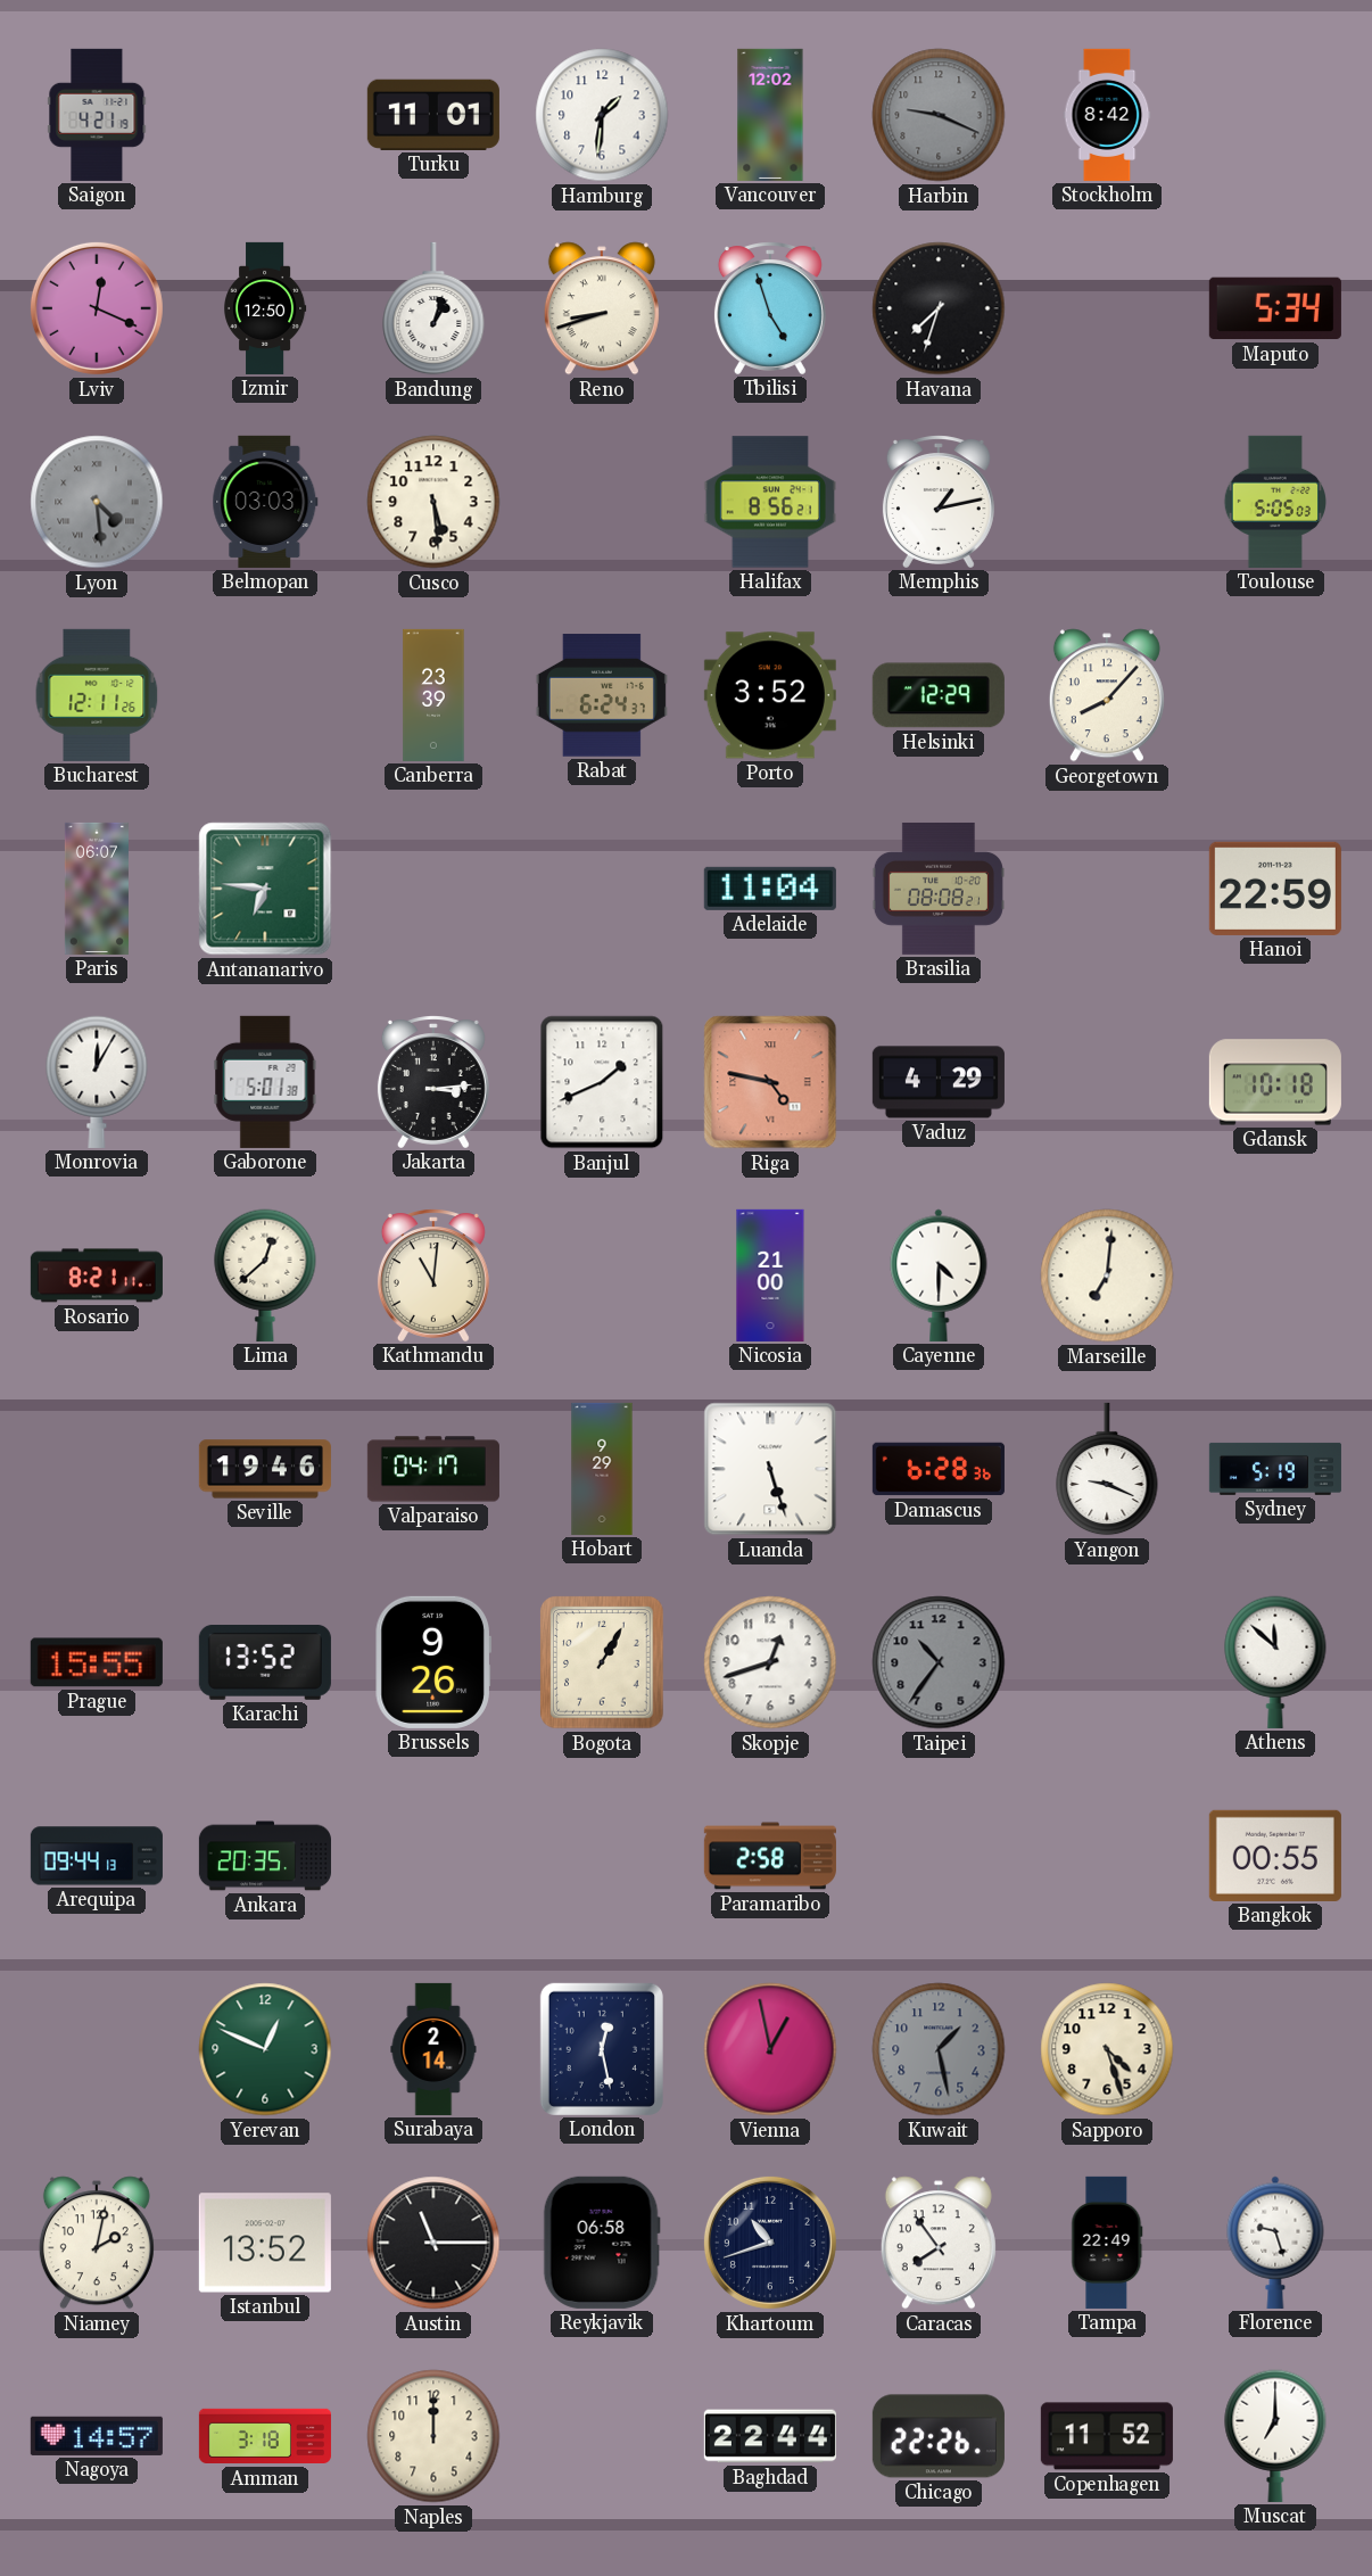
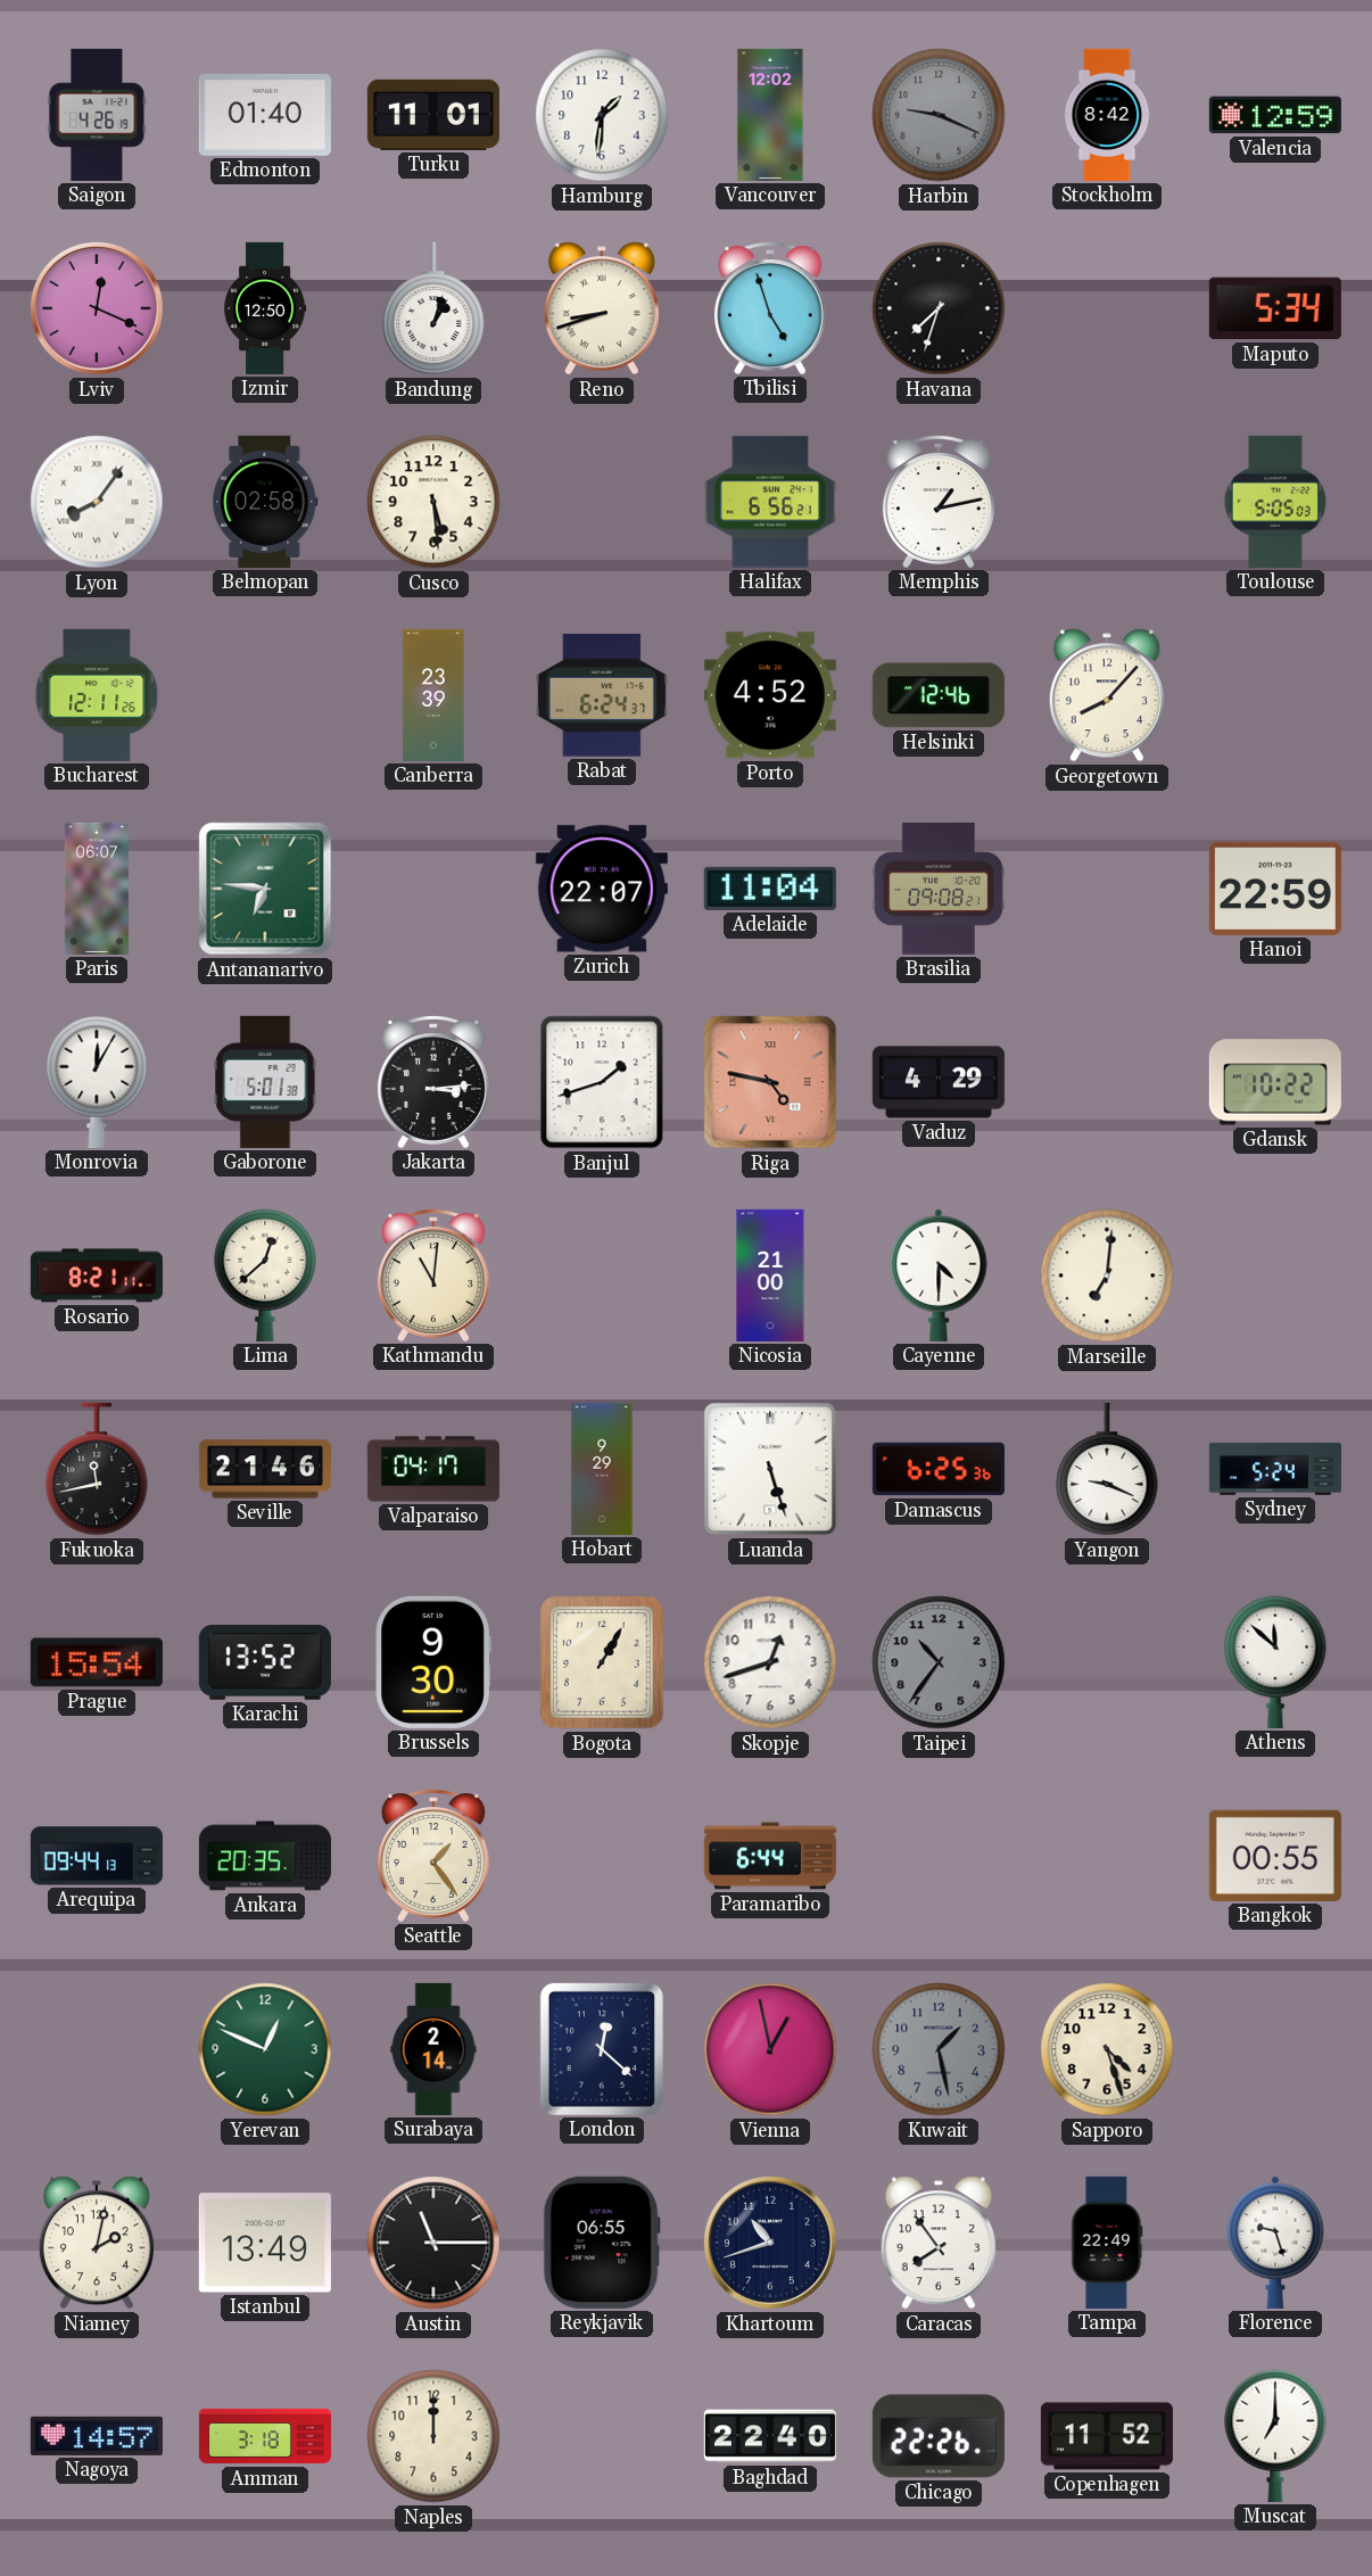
Saigon: 4:21 -> 4:26
Edmonton: none -> 01:40
Valencia: none -> 12:59
Lyon: 4:29 -> 8:06
Lyon dial: grey -> white
Belmopan: 03:03 -> 02:58
Halifax: 8:56 -> 6:56
Porto: 3:52 -> 4:52
Helsinki: 12:29 -> 12:46
Zurich: none -> 22:07
Brasilia: 08:08 -> 09:08
Banjul: 1:41 -> 1:42
Gdansk: 10:18 -> 10:22
Fukuoka: none -> 11:43
Seville: 19:46 -> 21:46
Damascus: 6:28 -> 6:25
Sydney: 5:19 -> 5:24
Prague: 15:55 -> 15:54
Brussels: 9:26 -> 9:30
Seattle: none -> 1:24
Paramaribo: 2:58 -> 6:44
London: 12:28 -> 12:22
Istanbul: 13:52 -> 13:49
Reykjavik: 06:58 -> 06:55
Baghdad: 22:44 -> 22:40
